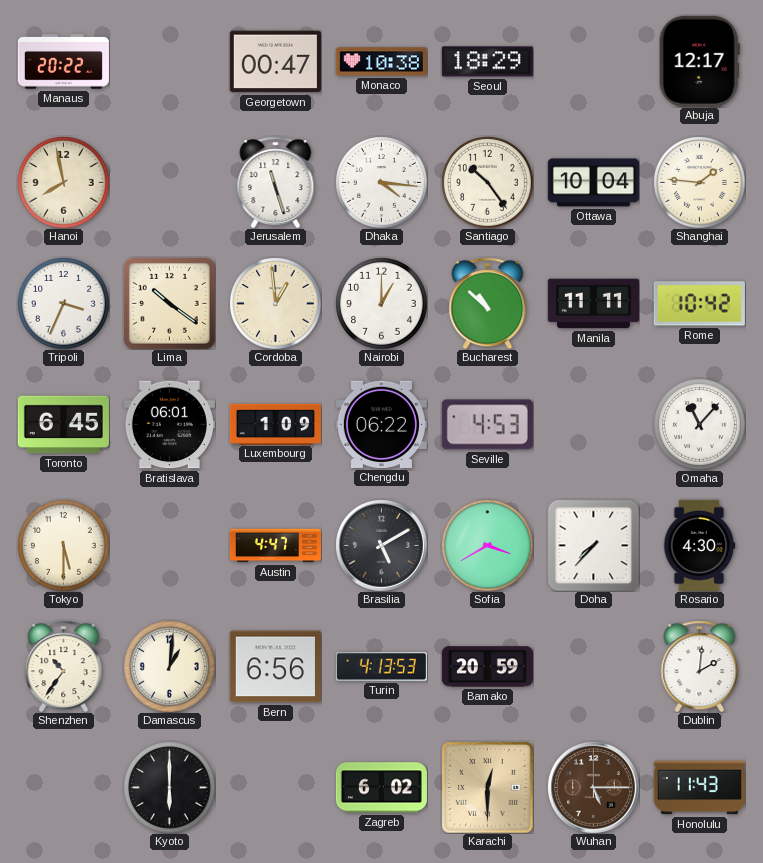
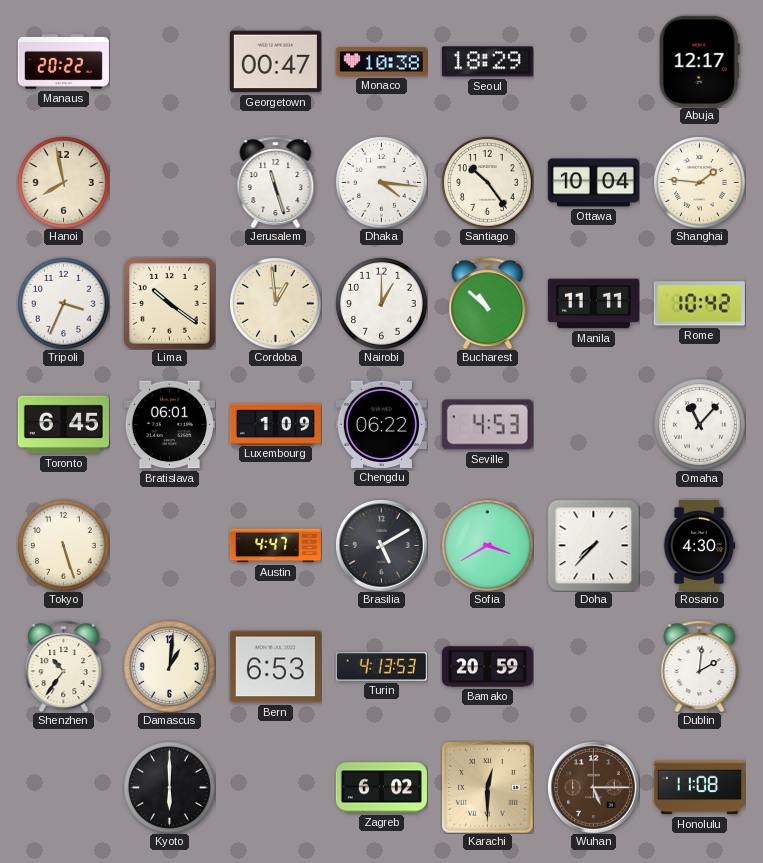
Tokyo: 5:30 -> 5:27
Bern: 6:56 -> 6:53
Honolulu: 11:43 -> 11:08
